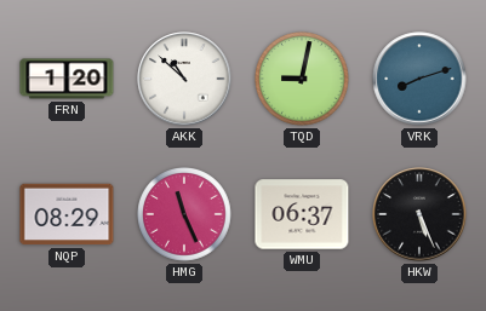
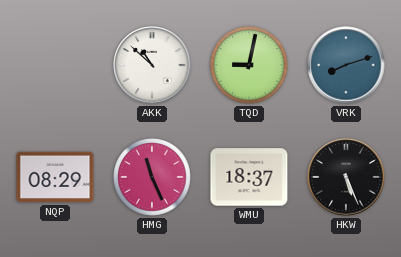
FRN: 1:20 -> none
WMU: 06:37 -> 18:37
